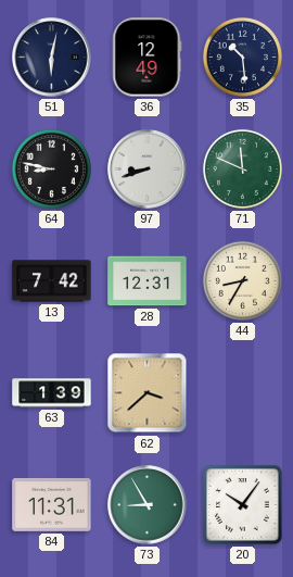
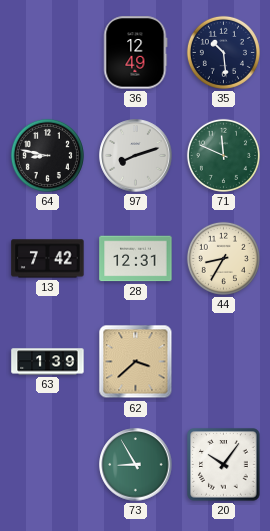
51: 6:02 -> none
97: 8:42 -> 8:12
84: 11:31 -> none
